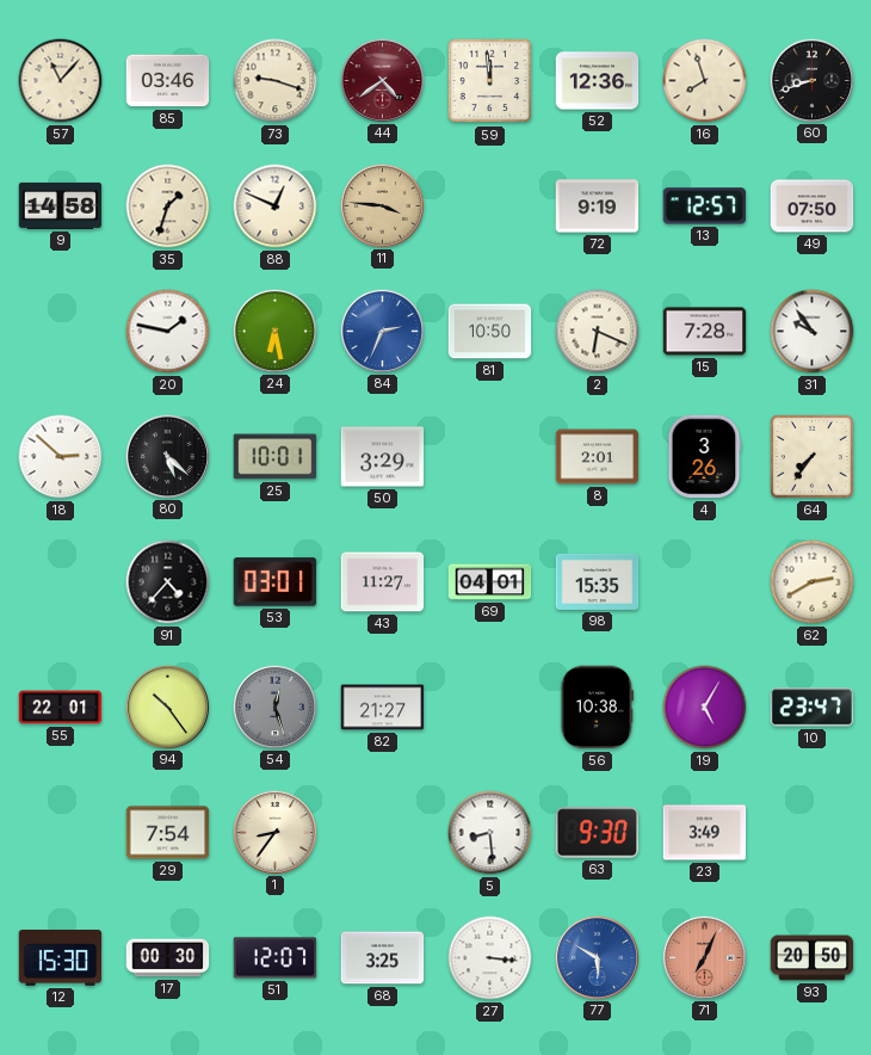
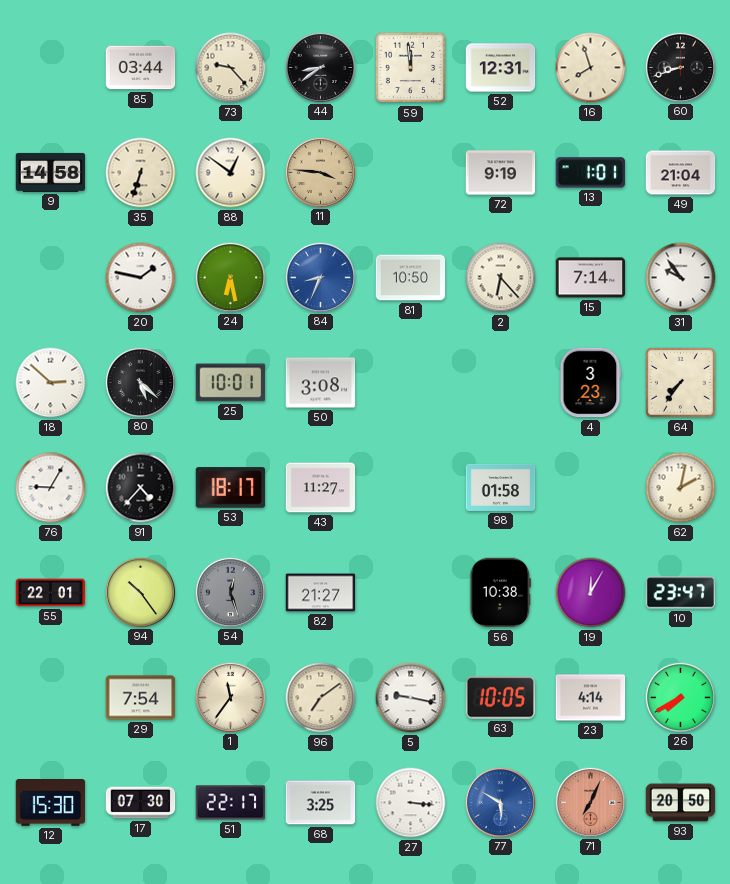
57: 11:07 -> none
85: 03:46 -> 03:44
73: 9:18 -> 9:23
44: 4:39 -> 8:39
44 dial: burgundy -> black
52: 12:36 -> 12:31
35: 1:33 -> 6:33
88: 12:49 -> 12:51
13: 12:57 -> 1:01
49: 07:50 -> 21:04
84: 2:34 -> 8:34
2: 6:19 -> 6:23
15: 7:28 -> 7:14
50: 3:29 -> 3:08
8: 2:01 -> none
4: 3:26 -> 3:23
76: none -> 9:05
53: 03:01 -> 18:17
69: 04:01 -> none
98: 15:35 -> 01:58
62: 2:40 -> 2:02
19: 5:05 -> 12:05
1: 8:36 -> 11:36
96: none -> 7:09
5: 8:29 -> 9:17
63: 9:30 -> 10:05
23: 3:49 -> 4:14
26: none -> 7:40
17: 00:30 -> 07:30
51: 12:07 -> 22:17
